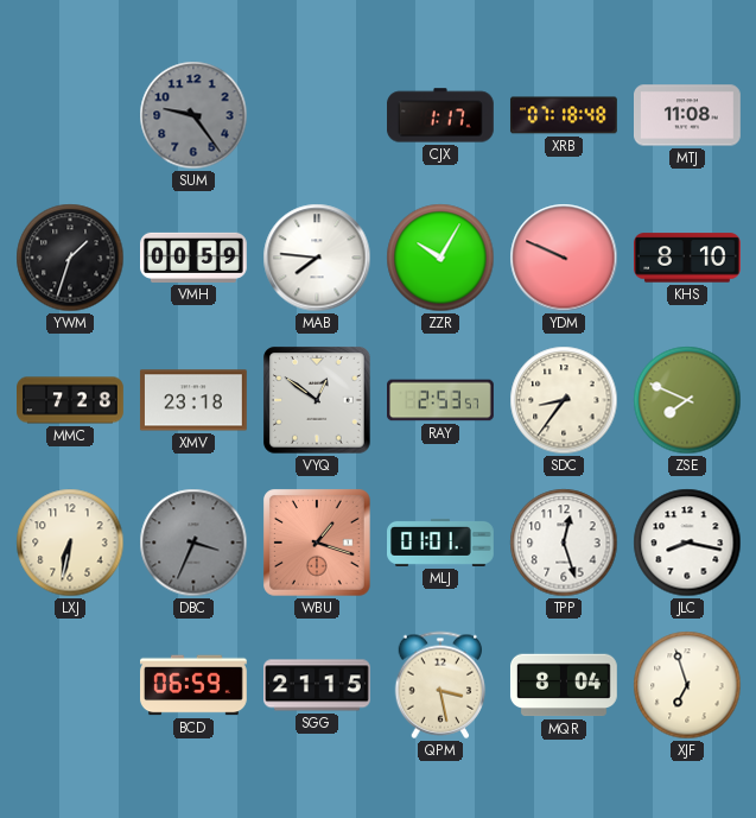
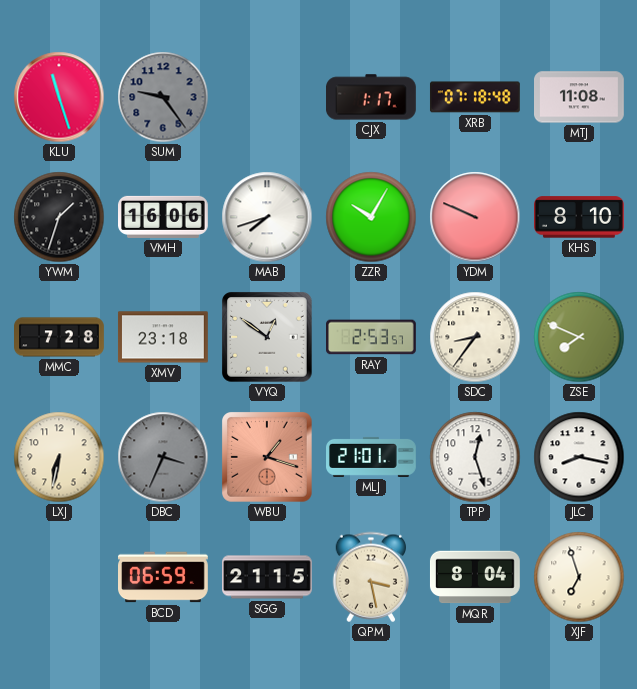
KLU: none -> 11:27
VMH: 00:59 -> 16:06
MAB: 7:46 -> 7:42
MLJ: 01:01 -> 21:01
